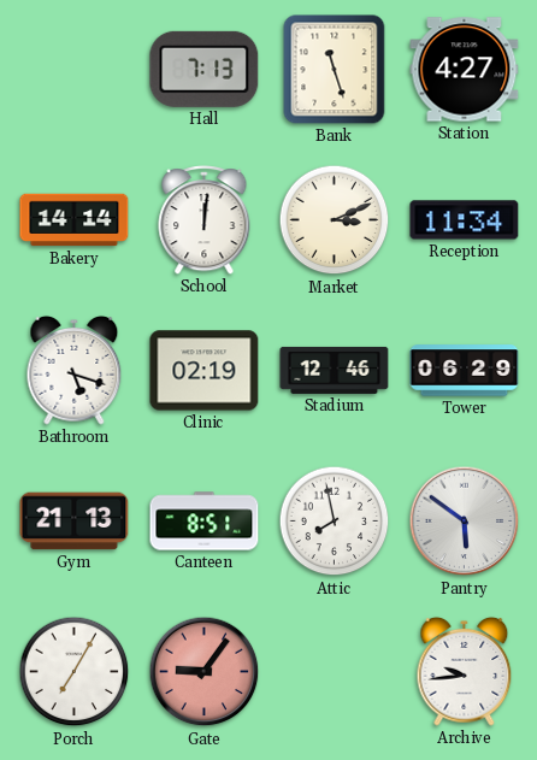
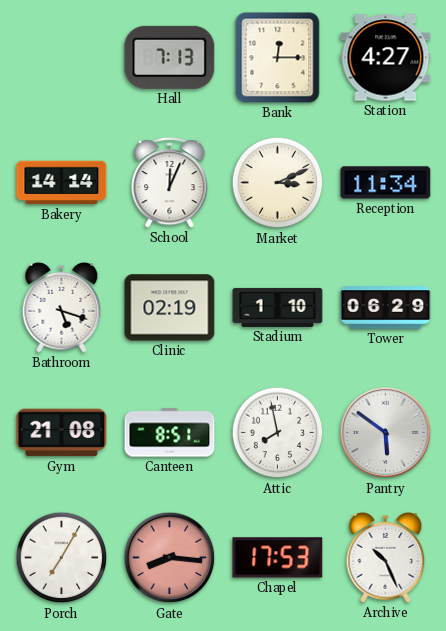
Bank: 11:27 -> 12:15
School: 12:01 -> 12:04
Stadium: 12:46 -> 1:10
Gym: 21:13 -> 21:08
Gate: 9:06 -> 8:16
Chapel: none -> 17:53
Archive: 9:44 -> 10:26
